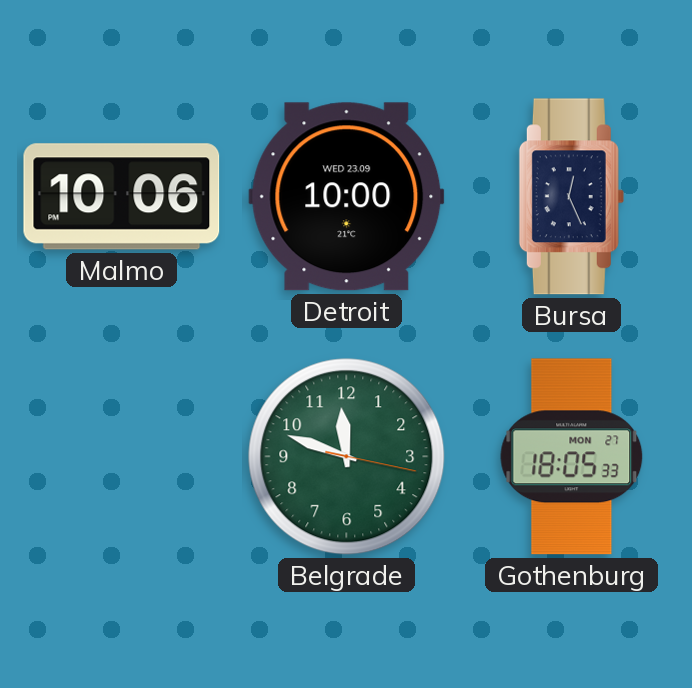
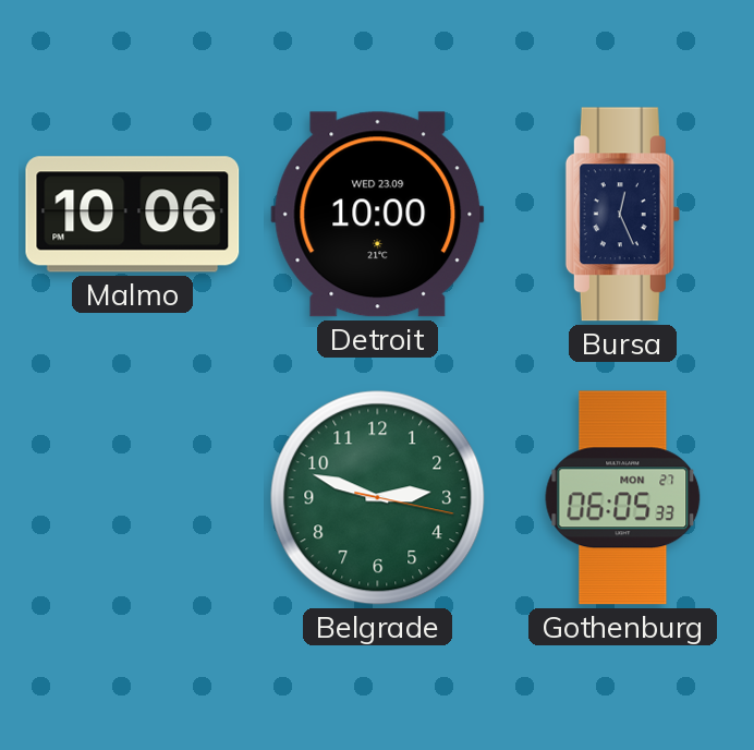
Belgrade: 11:48 -> 2:48
Gothenburg: 18:05 -> 06:05
